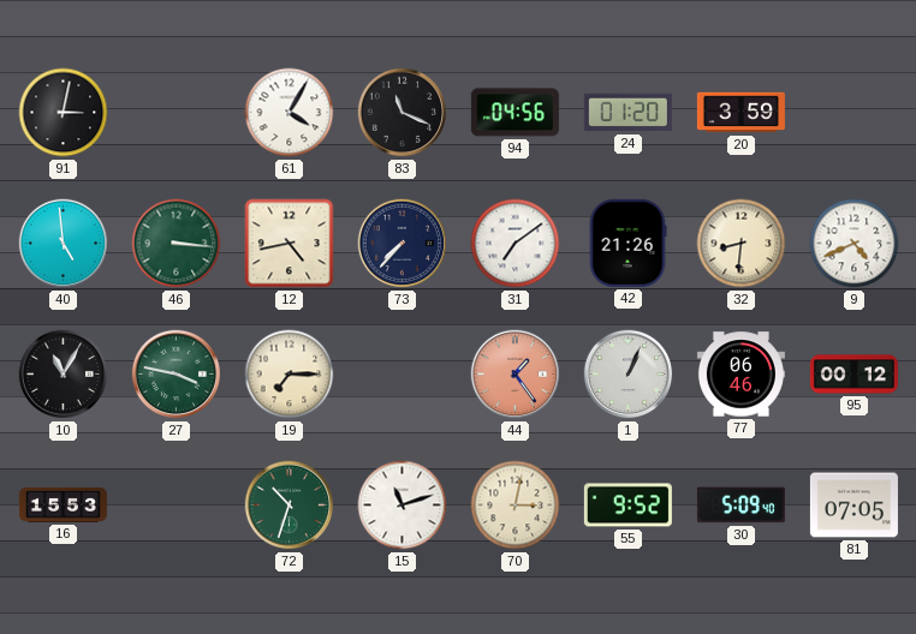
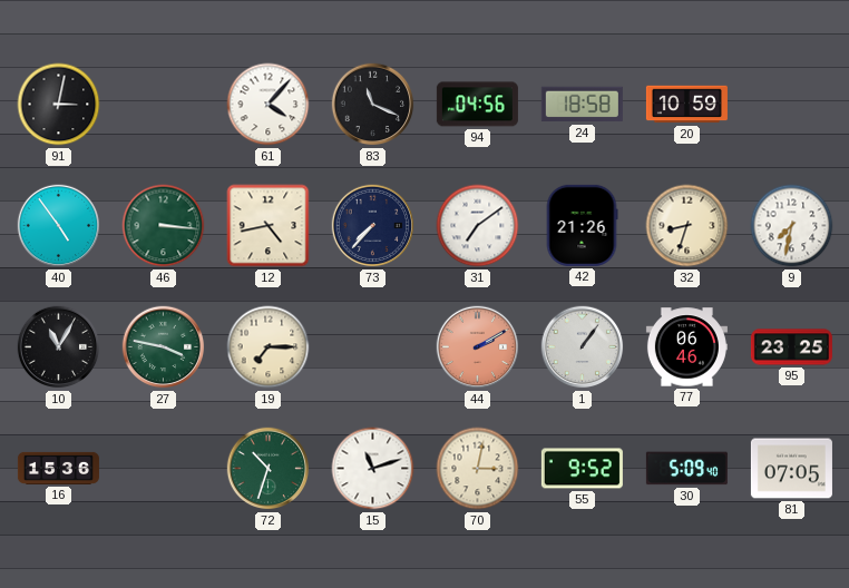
61: 4:05 -> 4:07
24: 01:20 -> 18:58
20: 3:59 -> 10:59
40: 4:59 -> 4:54
32: 8:31 -> 8:33
9: 4:41 -> 7:32
44: 1:24 -> 2:10
1: 1:04 -> 1:06
95: 00:12 -> 23:25
16: 15:53 -> 15:36
